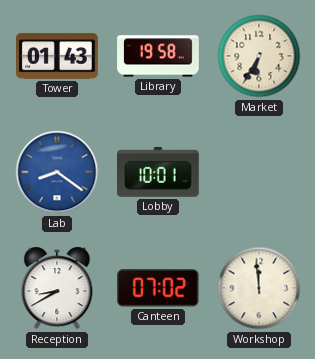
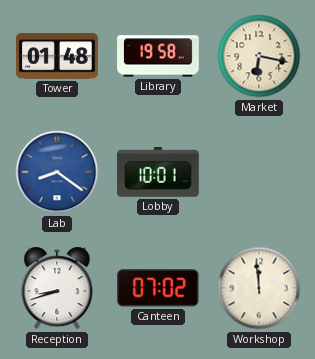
Tower: 01:43 -> 01:48
Market: 6:35 -> 6:17
Reception: 8:40 -> 8:42
